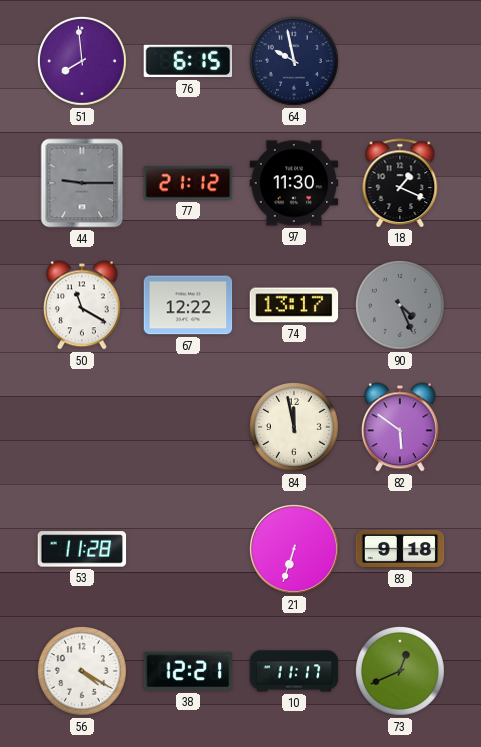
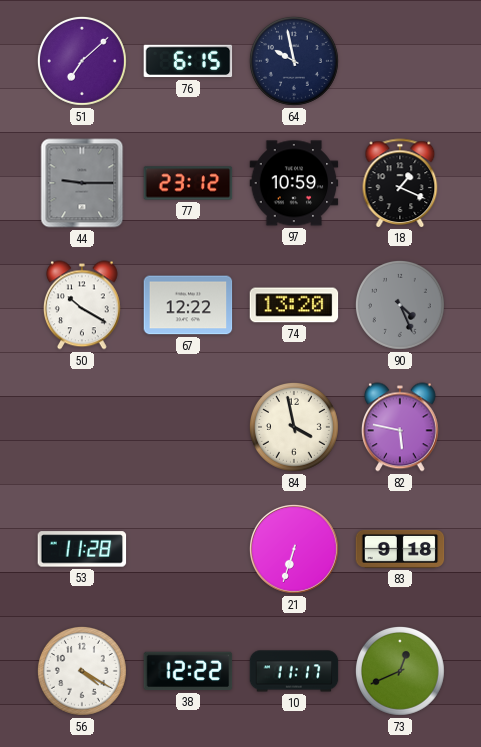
51: 7:59 -> 7:08
77: 21:12 -> 23:12
97: 11:30 -> 10:59
50: 11:20 -> 10:20
74: 13:17 -> 13:20
84: 11:58 -> 3:58
82: 5:51 -> 5:47
38: 12:21 -> 12:22
